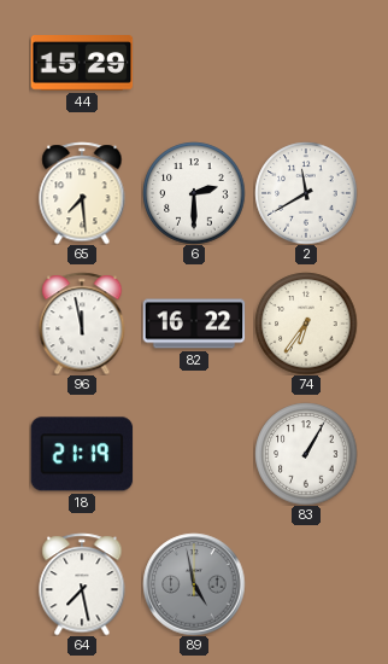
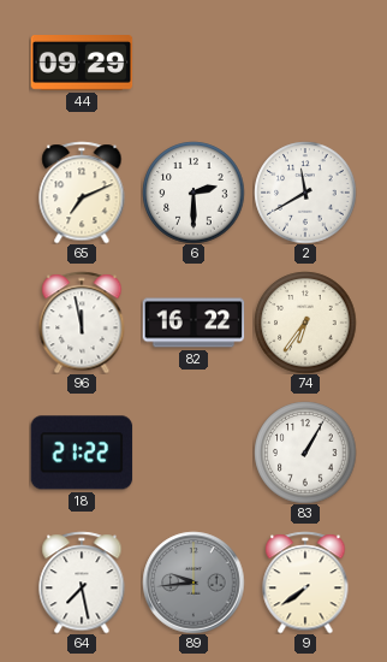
44: 15:29 -> 09:29
65: 7:29 -> 7:11
18: 21:19 -> 21:22
89: 4:58 -> 9:44
9: none -> 7:39
